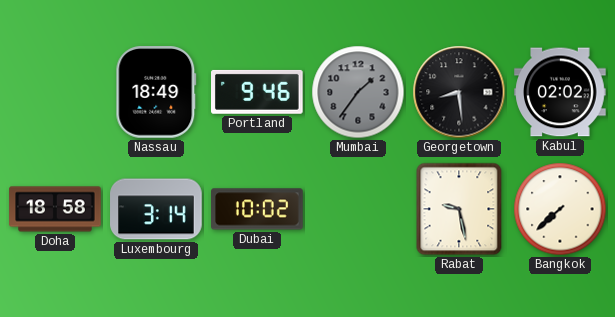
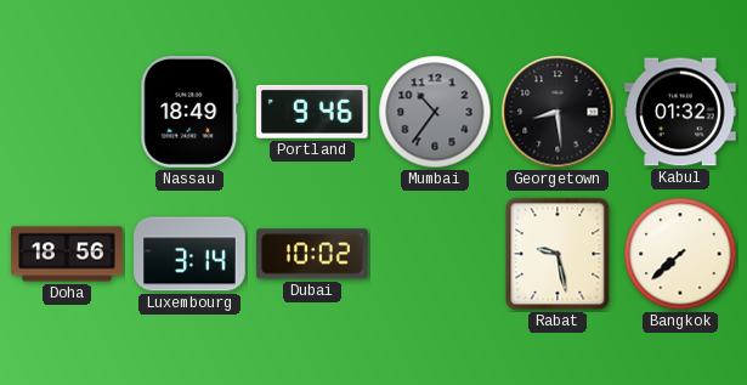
Mumbai: 1:36 -> 10:36
Kabul: 02:02 -> 01:32
Doha: 18:58 -> 18:56
